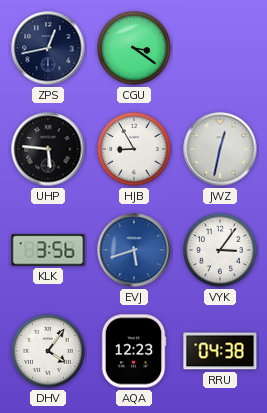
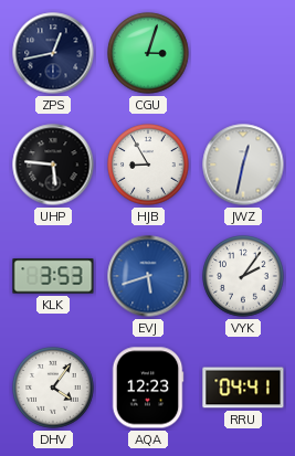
CGU: 3:21 -> 3:03
KLK: 3:56 -> 3:53
VYK: 3:06 -> 2:06
RRU: 04:38 -> 04:41
